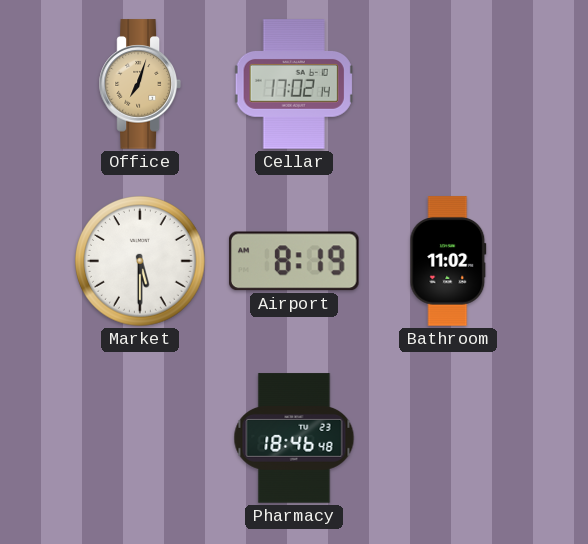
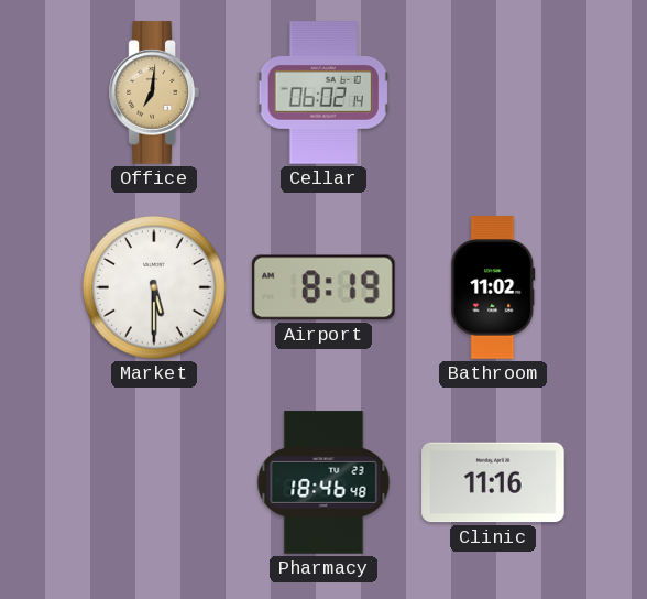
Office: 7:03 -> 7:01
Cellar: 17:02 -> 06:02
Clinic: none -> 11:16
